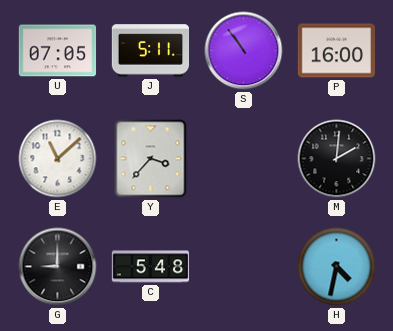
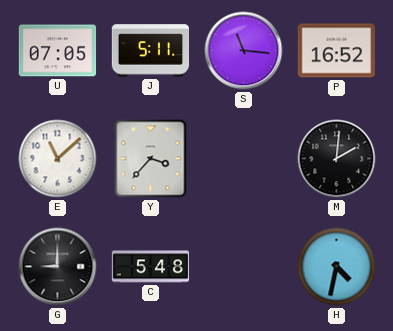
S: 10:54 -> 11:16
P: 16:00 -> 16:52
